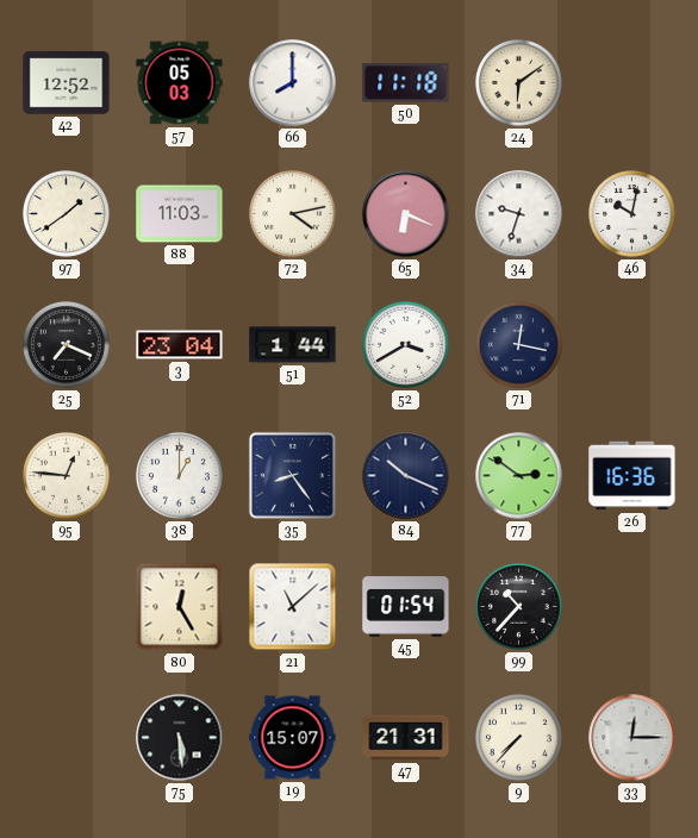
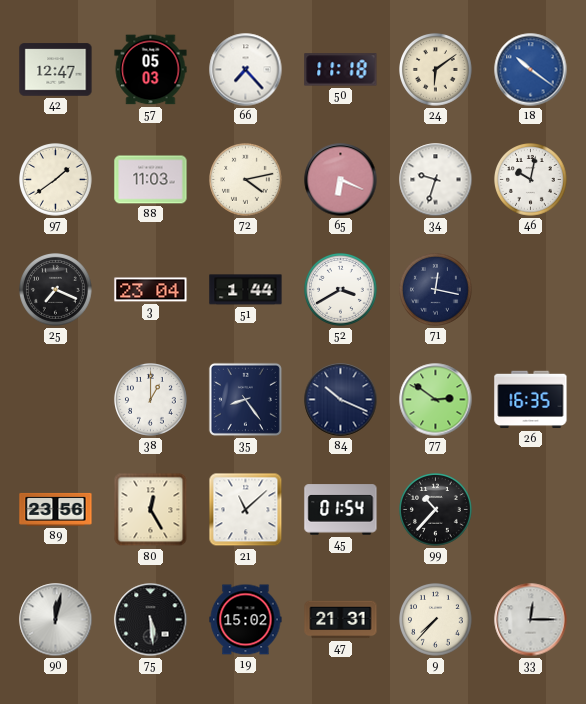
42: 12:52 -> 12:47
66: 8:00 -> 7:23
18: none -> 10:21
95: 12:46 -> none
26: 16:36 -> 16:35
89: none -> 23:56
90: none -> 12:02
19: 15:07 -> 15:02
